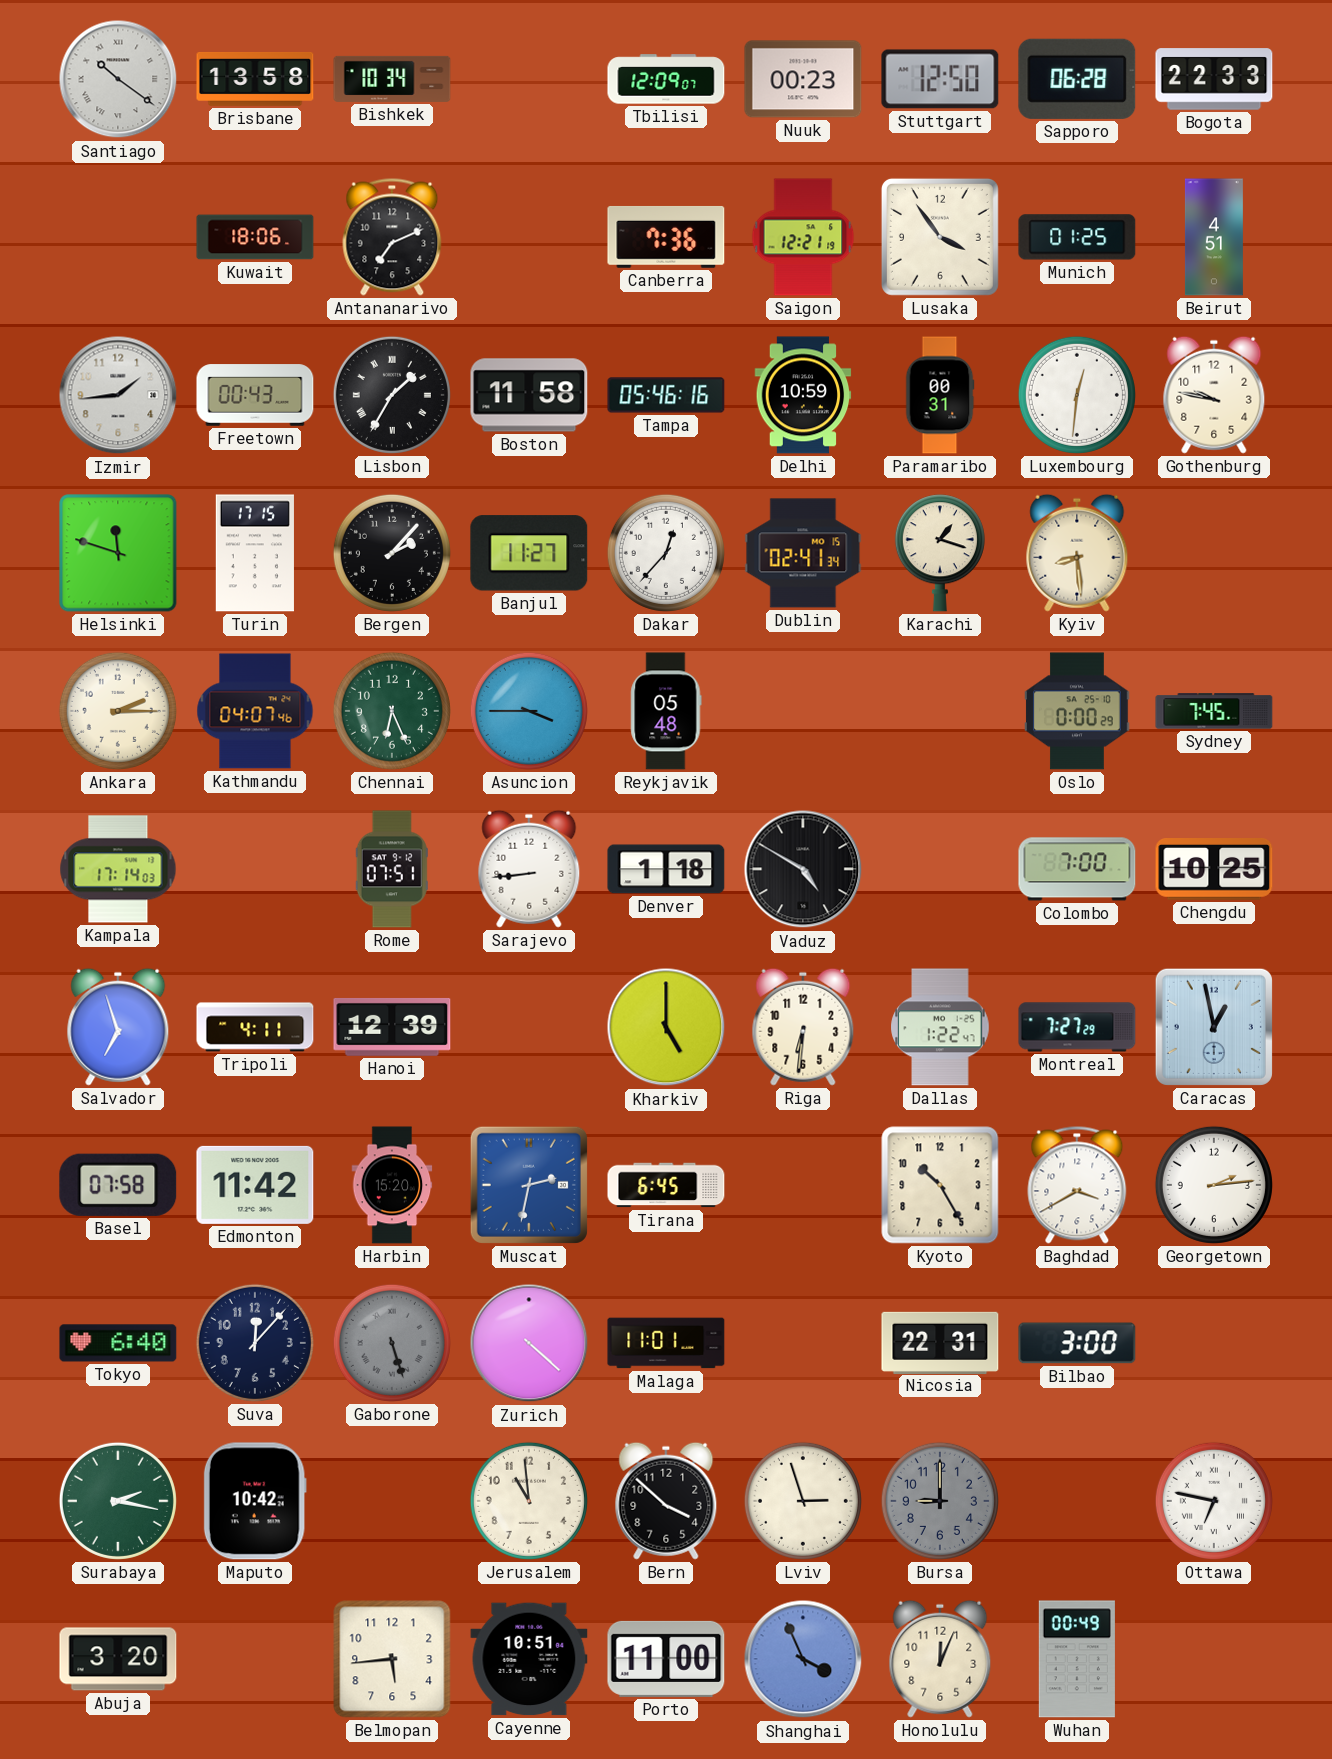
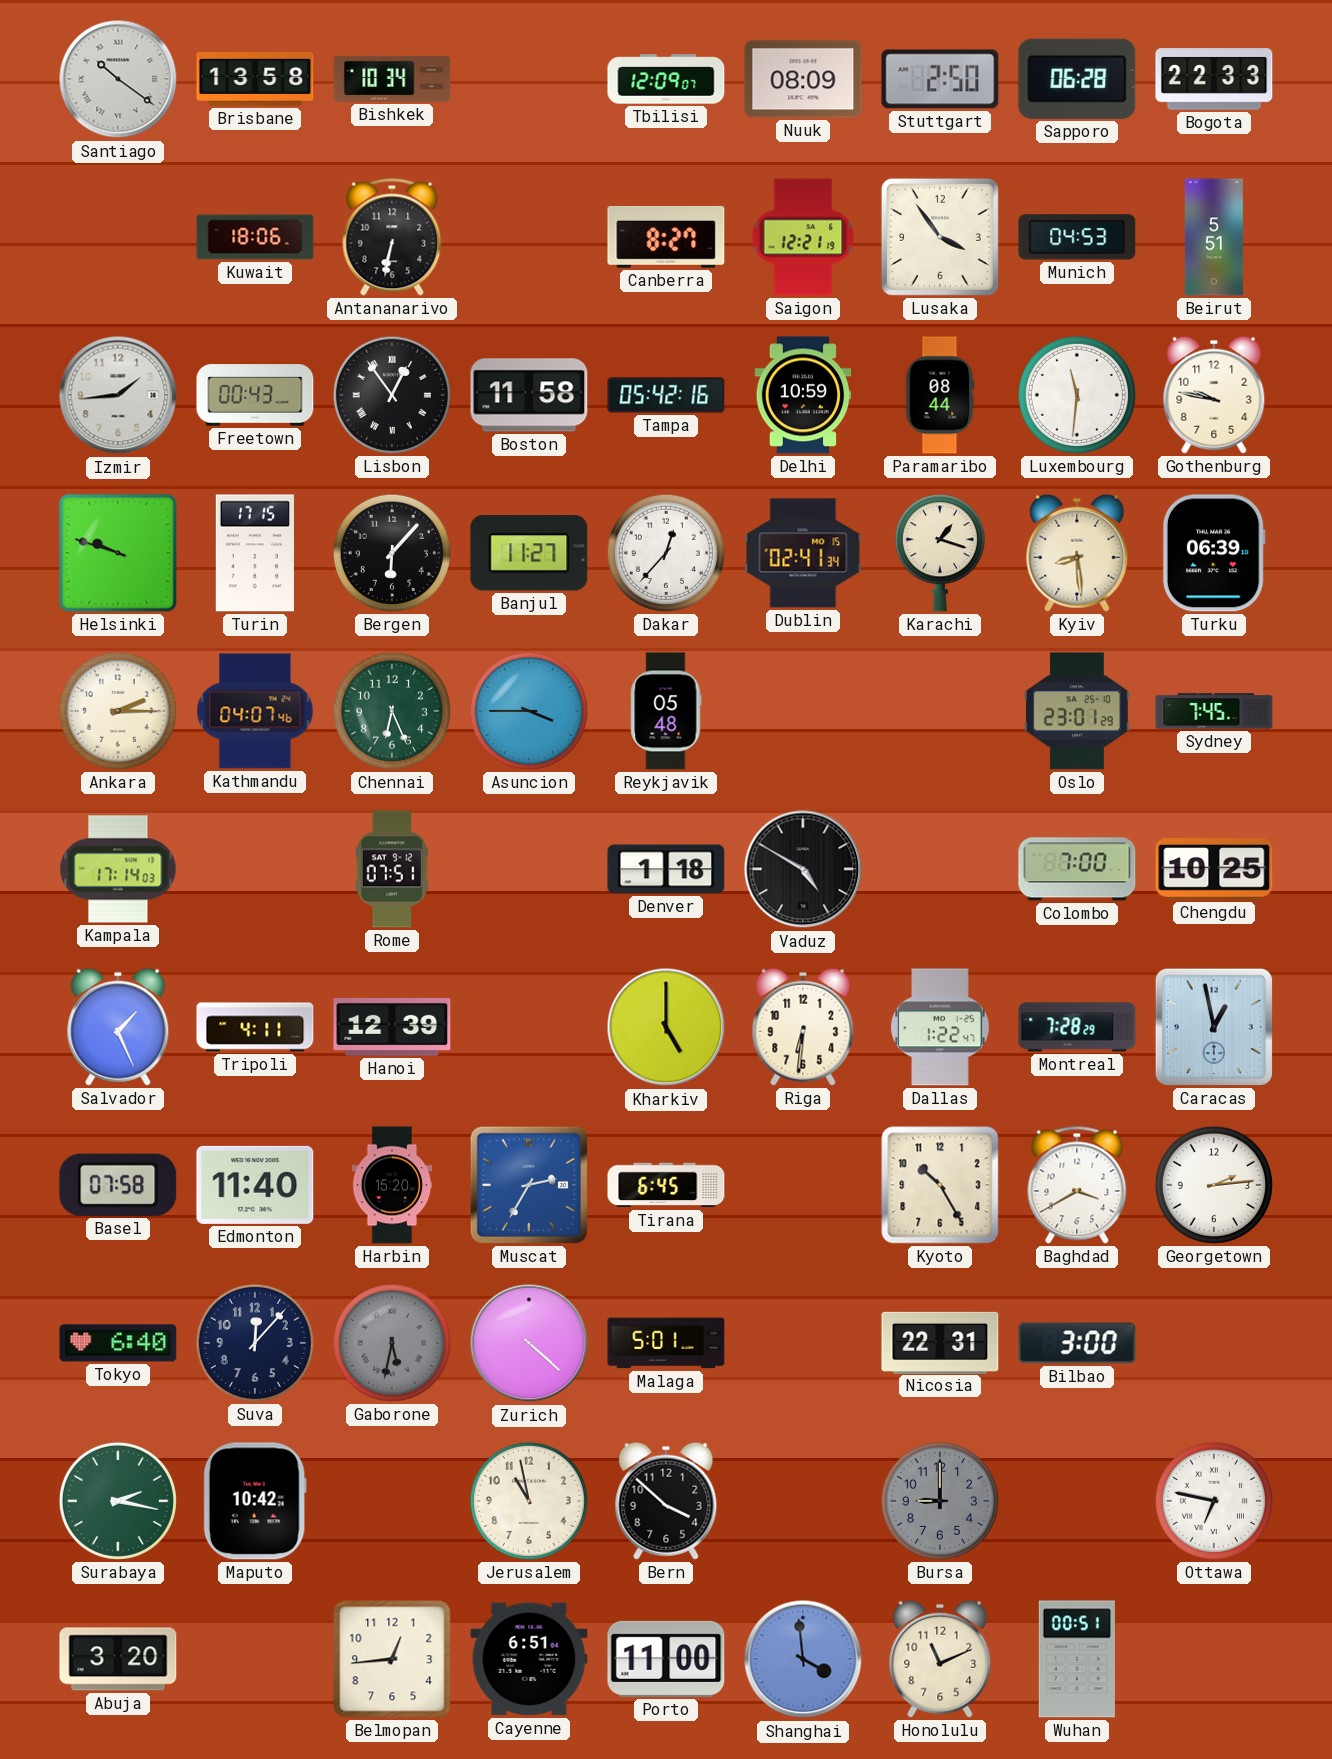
Nuuk: 00:23 -> 08:09
Stuttgart: 12:50 -> 2:50
Antananarivo: 7:11 -> 6:32
Canberra: 7:36 -> 8:27
Munich: 01:25 -> 04:53
Beirut: 4:51 -> 5:51
Lisbon: 1:35 -> 12:54
Tampa: 05:46 -> 05:42
Paramaribo: 00:31 -> 08:44
Luxembourg: 12:31 -> 11:31
Helsinki: 11:48 -> 9:48
Bergen: 2:07 -> 6:07
Turku: none -> 06:39
Oslo: 0:00 -> 23:01
Sarajevo: 8:44 -> none
Salvador: 6:57 -> 1:26
Montreal: 7:27 -> 7:28
Edmonton: 11:42 -> 11:40
Muscat: 2:32 -> 2:35
Gaborone: 5:27 -> 5:32
Malaga: 11:01 -> 5:01
Jerusalem: 10:59 -> 10:58
Lviv: 2:57 -> none
Belmopan: 5:44 -> 12:44
Cayenne: 10:51 -> 6:51
Shanghai: 3:56 -> 3:59
Honolulu: 12:04 -> 11:11
Wuhan: 00:49 -> 00:51
